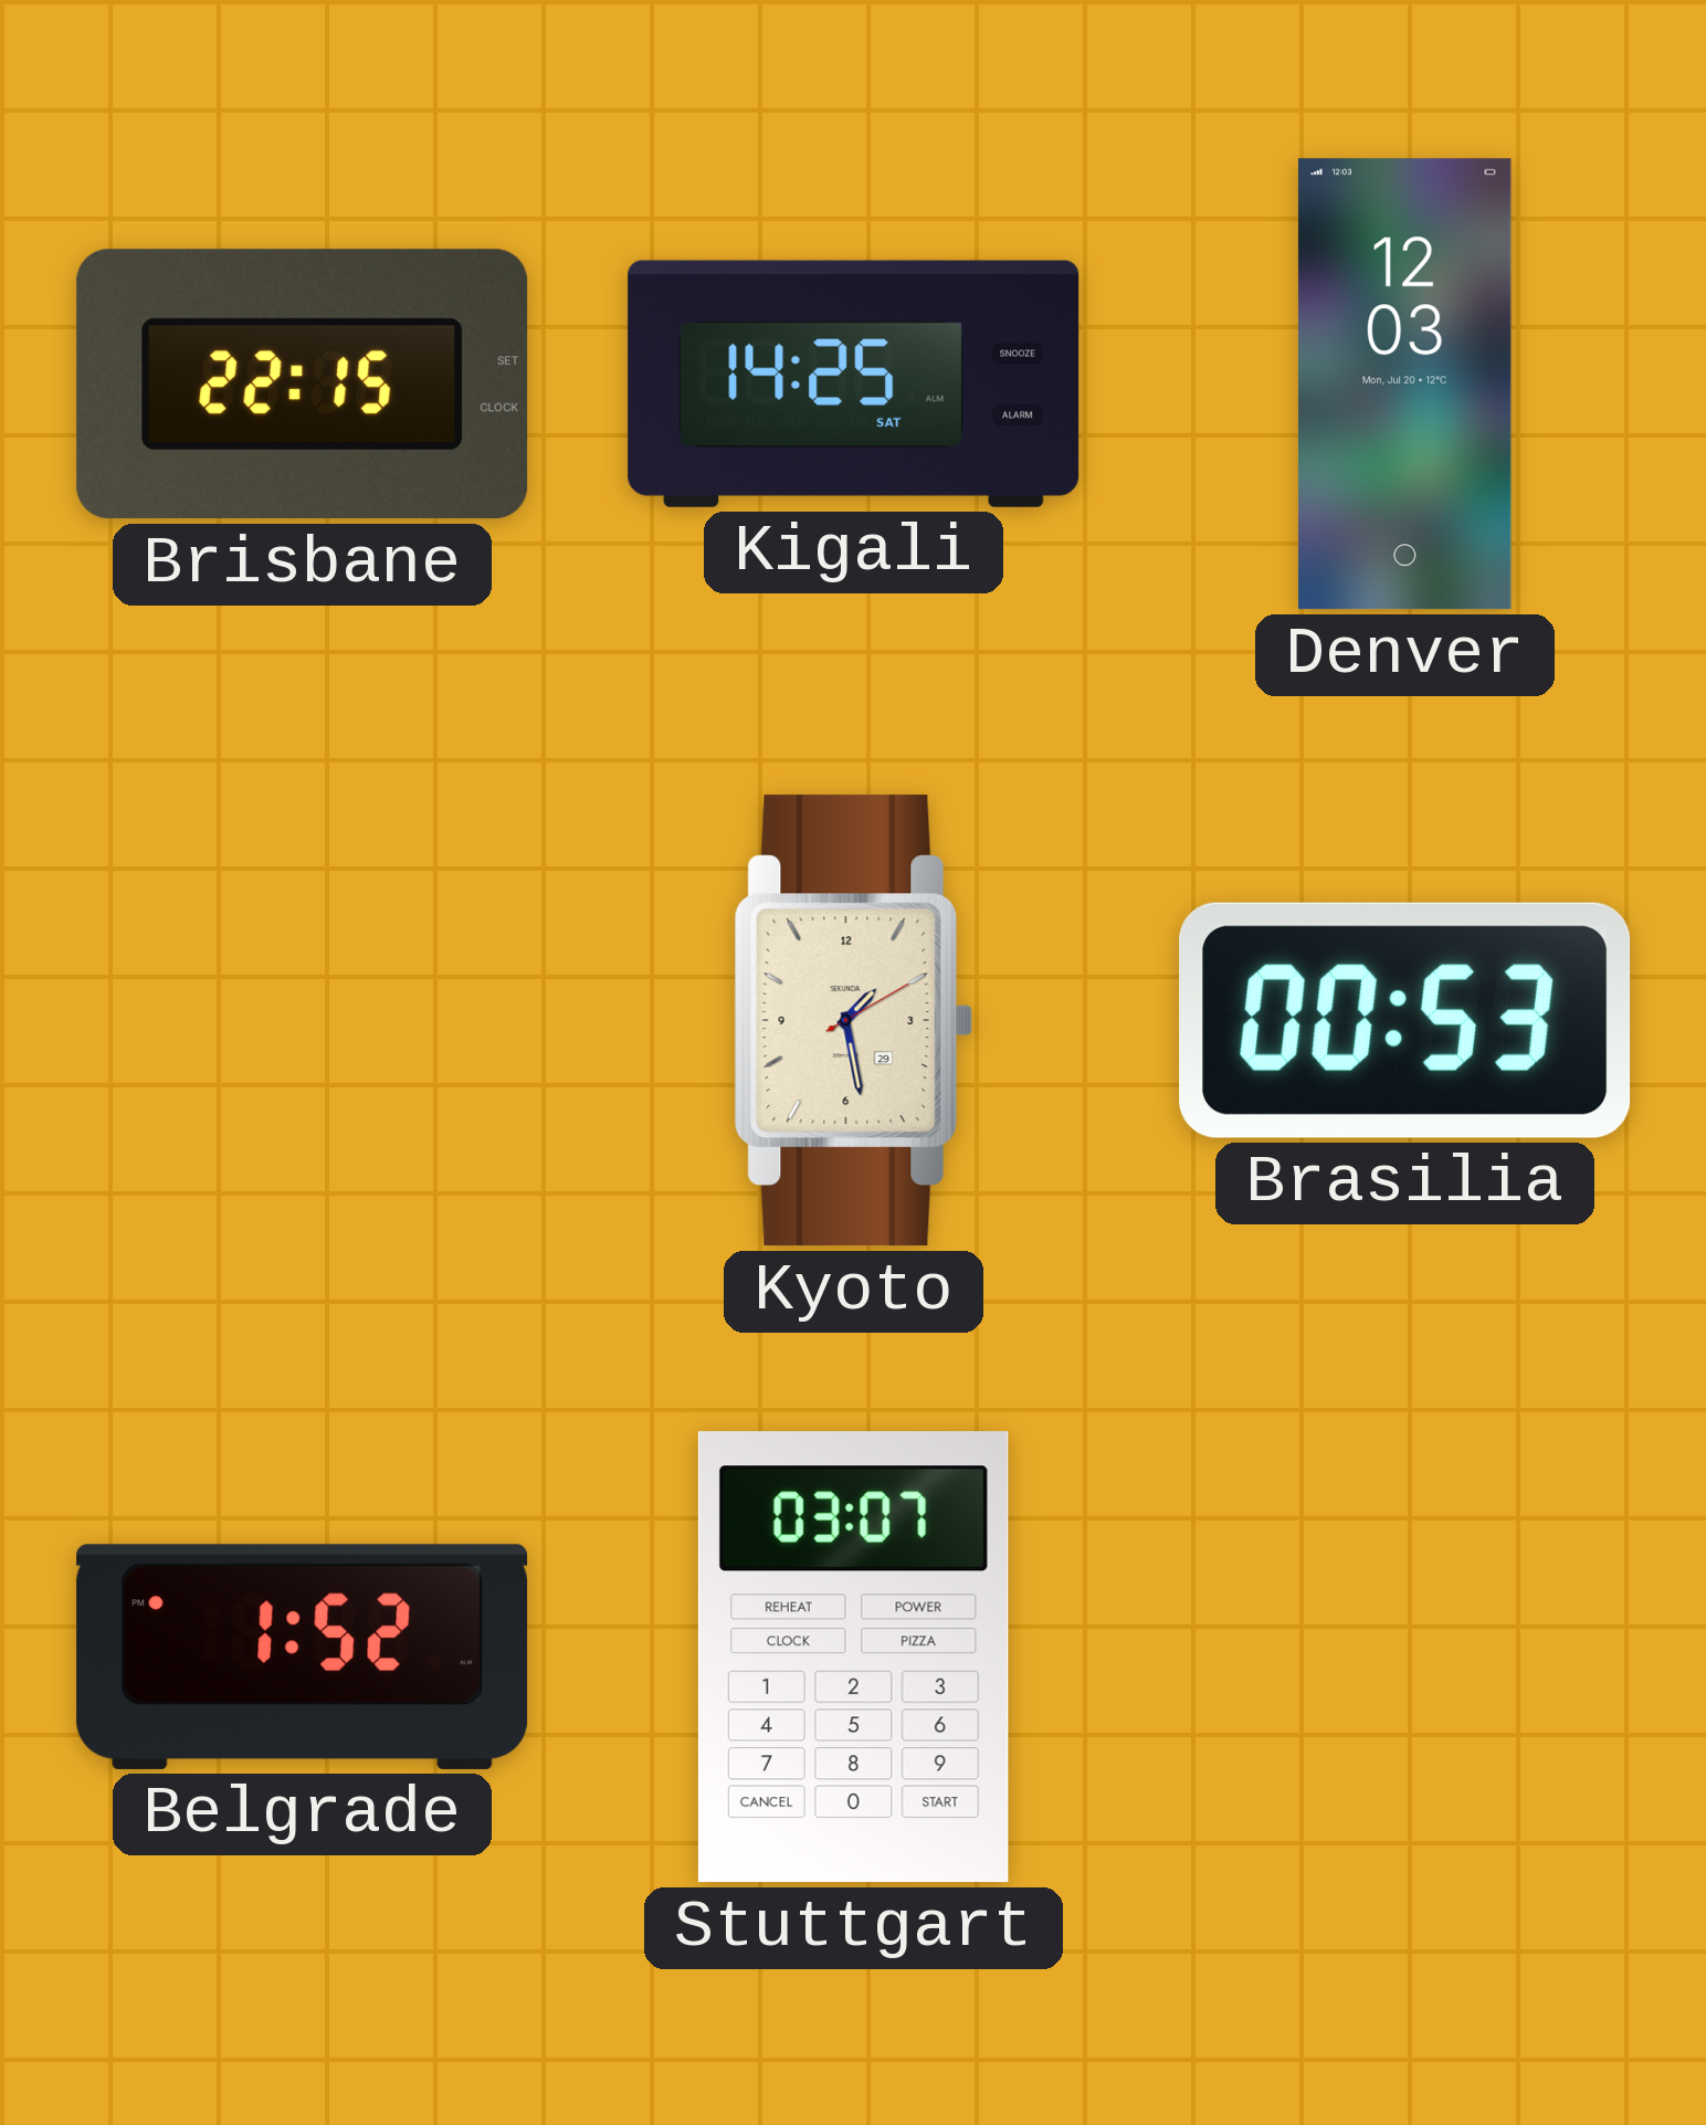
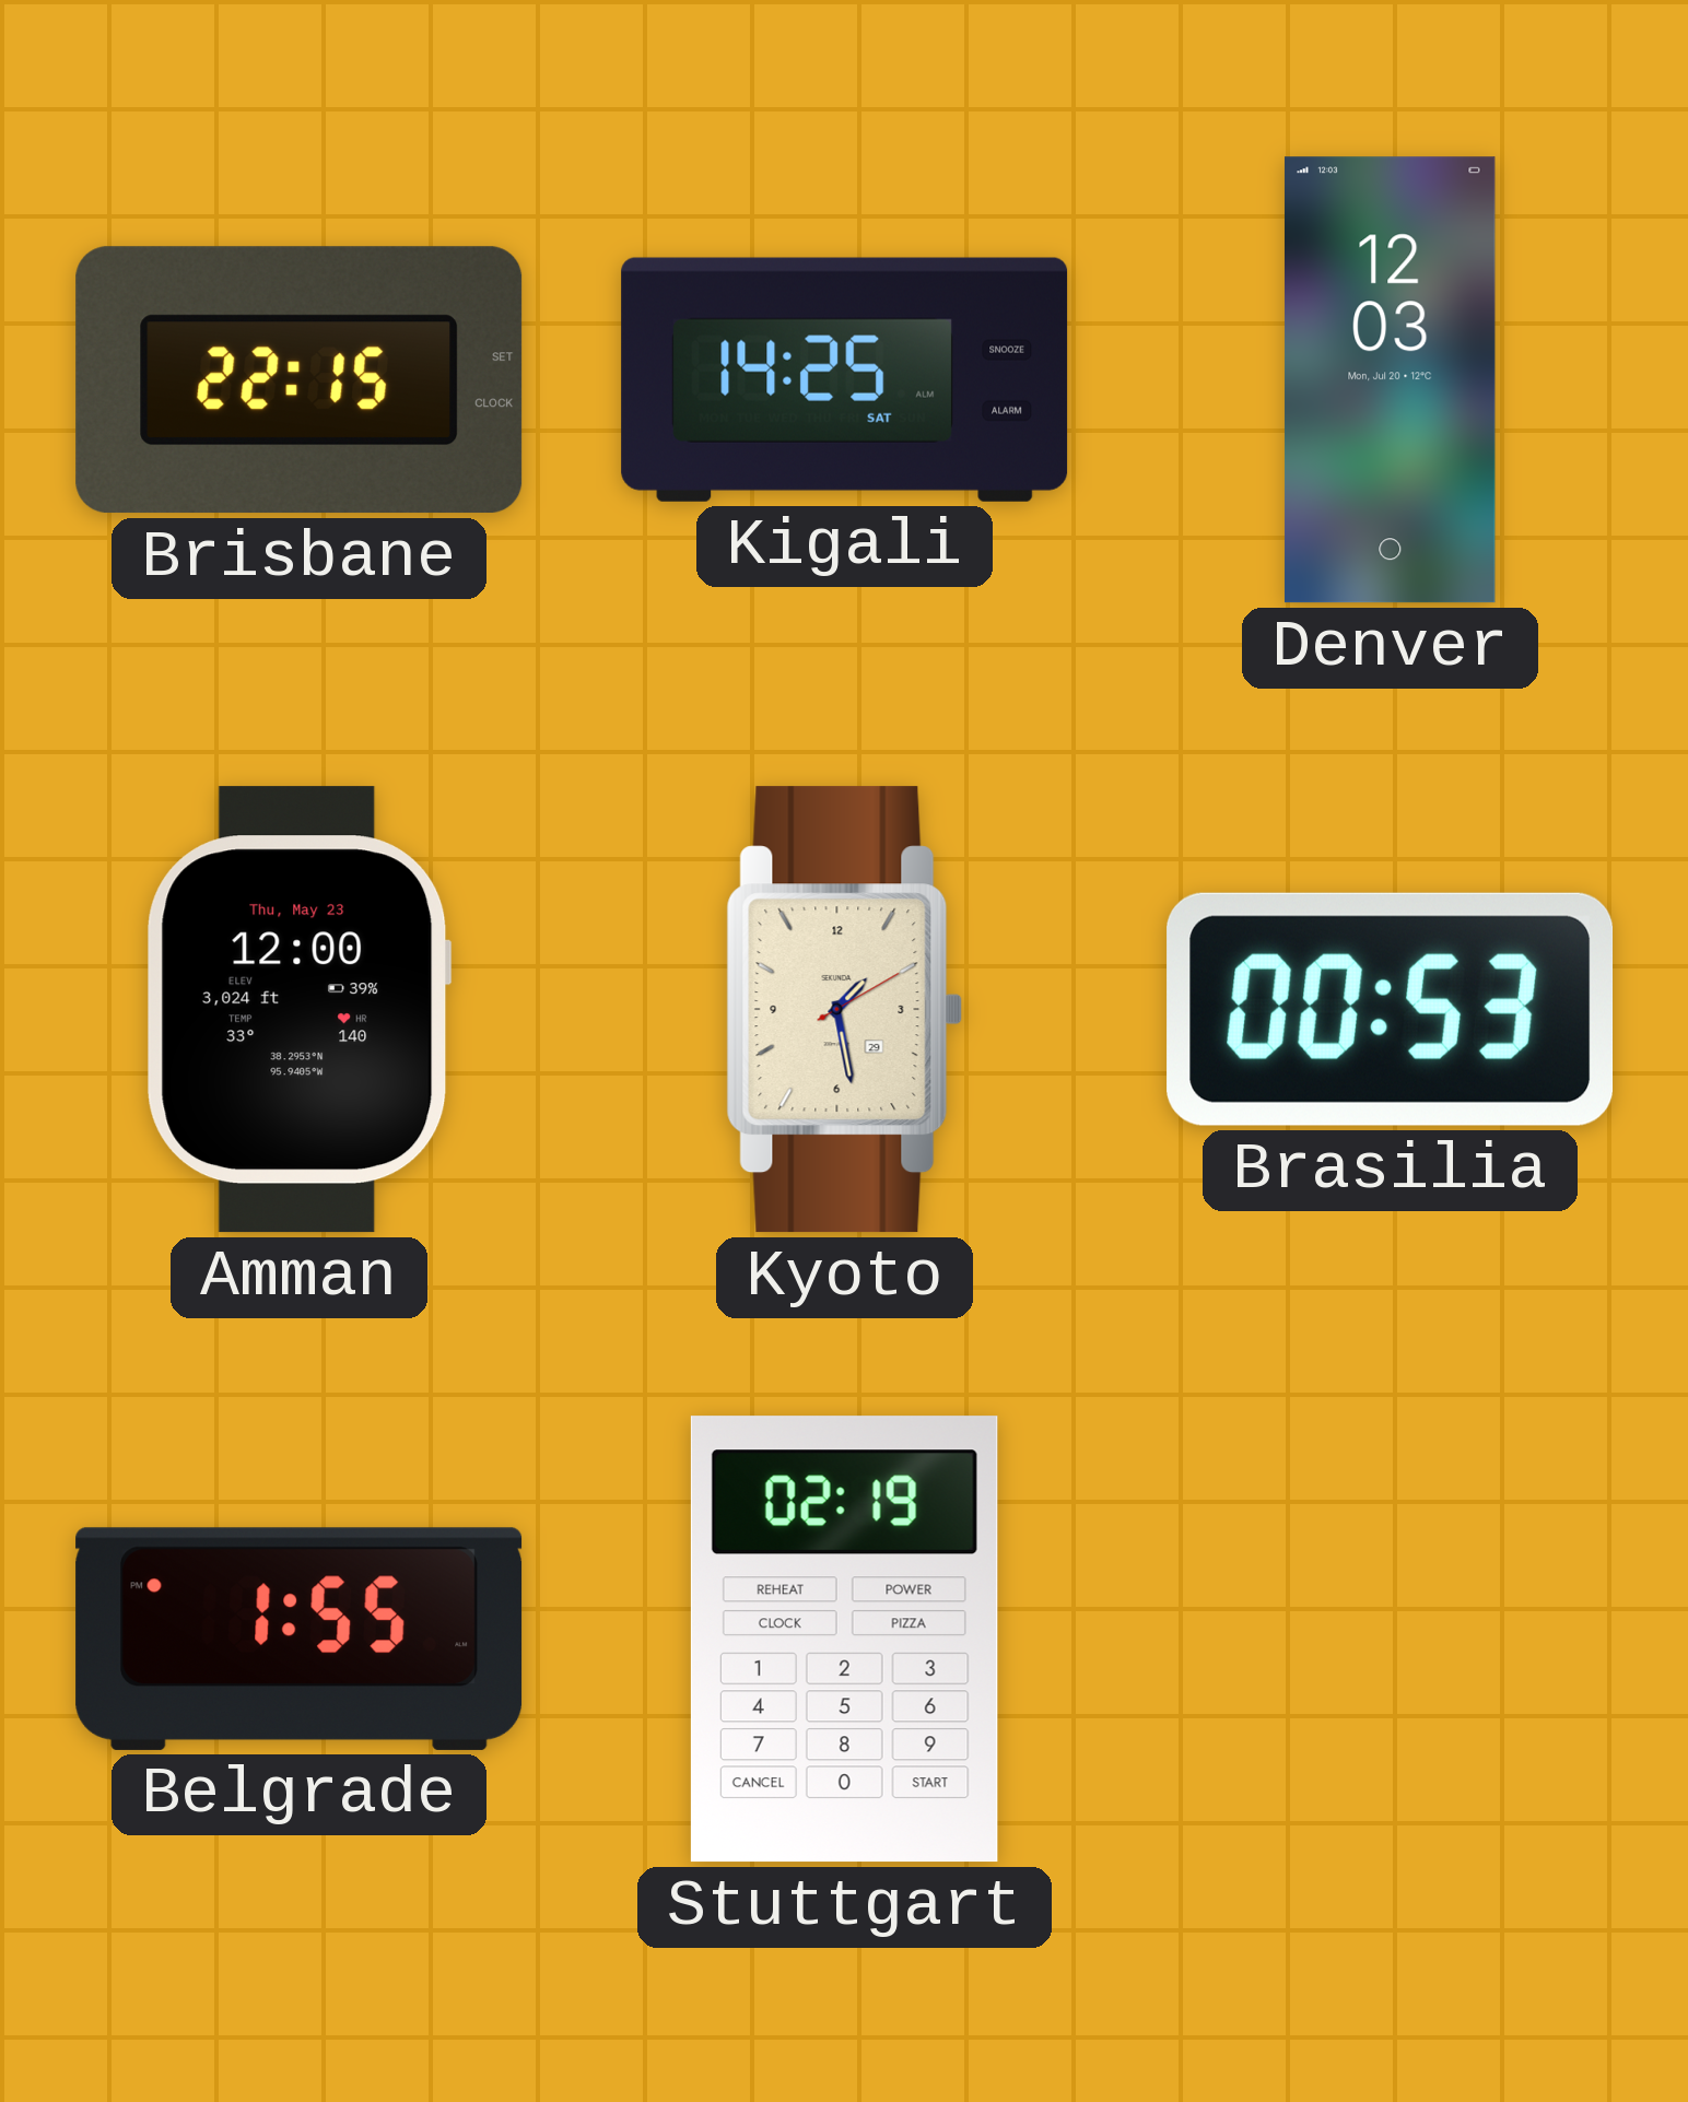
Amman: none -> 12:00
Belgrade: 1:52 -> 1:55
Stuttgart: 03:07 -> 02:19
